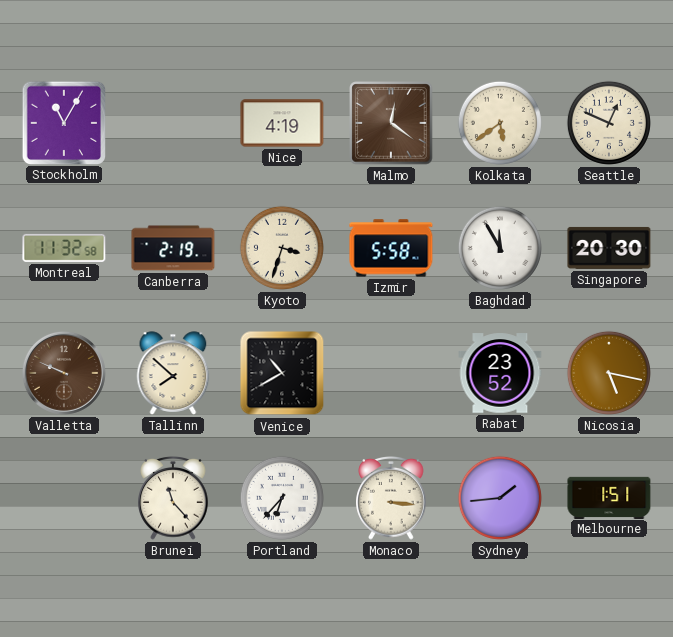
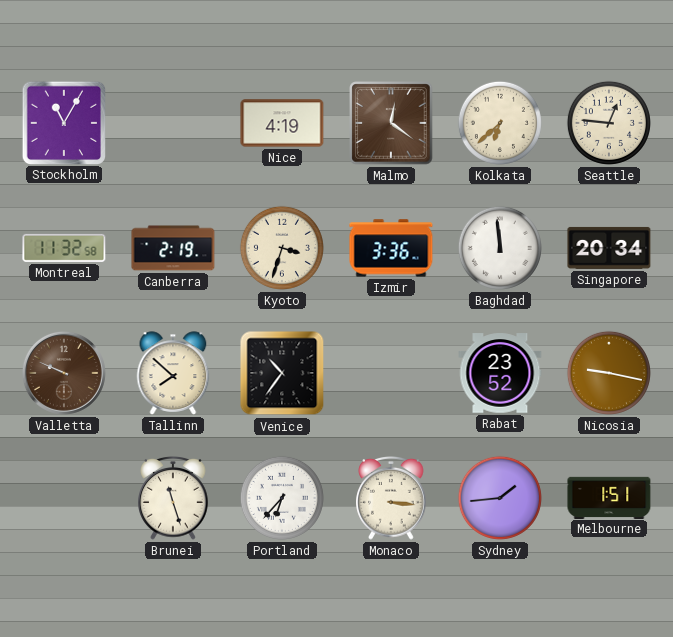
Kolkata: 5:39 -> 6:38
Seattle: 12:49 -> 12:46
Izmir: 5:58 -> 3:36
Baghdad: 11:55 -> 11:59
Singapore: 20:30 -> 20:34
Venice: 10:40 -> 10:36
Nicosia: 5:17 -> 9:17
Brunei: 11:23 -> 11:27
